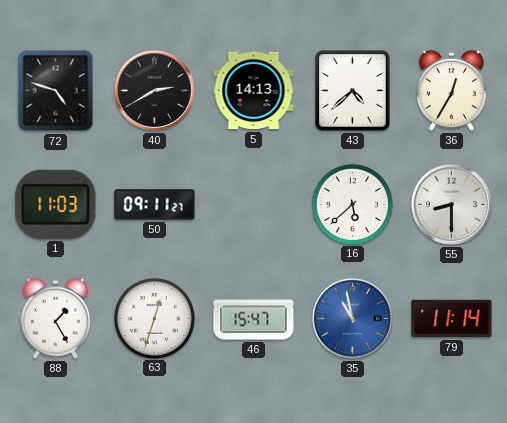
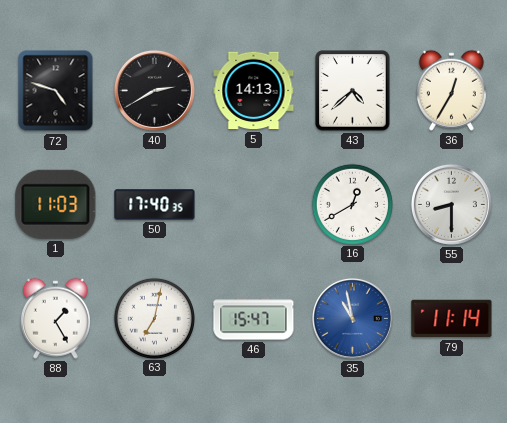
50: 09:11 -> 17:40
16: 5:38 -> 12:40
63: 12:33 -> 7:02
